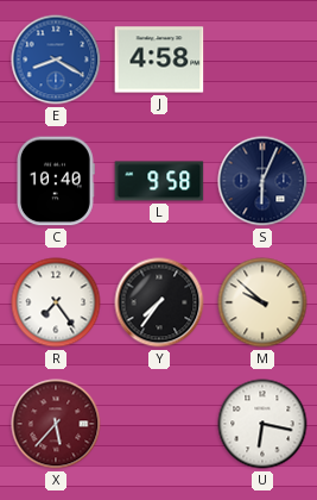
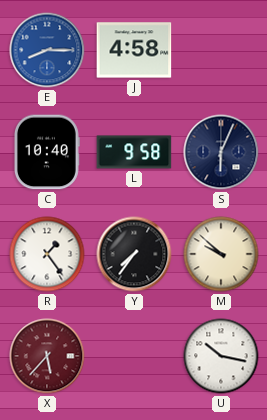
E: 8:20 -> 8:15
R: 7:24 -> 1:24
U: 6:17 -> 10:17
